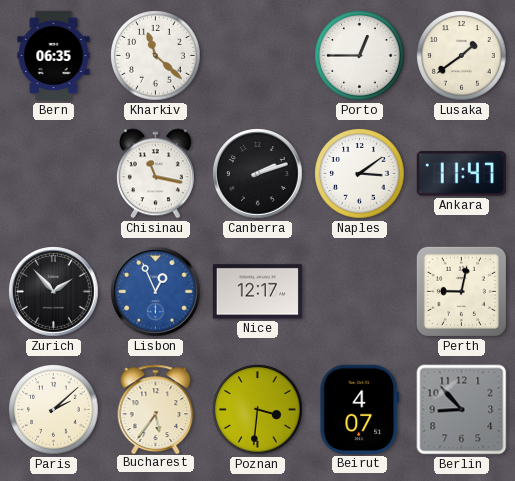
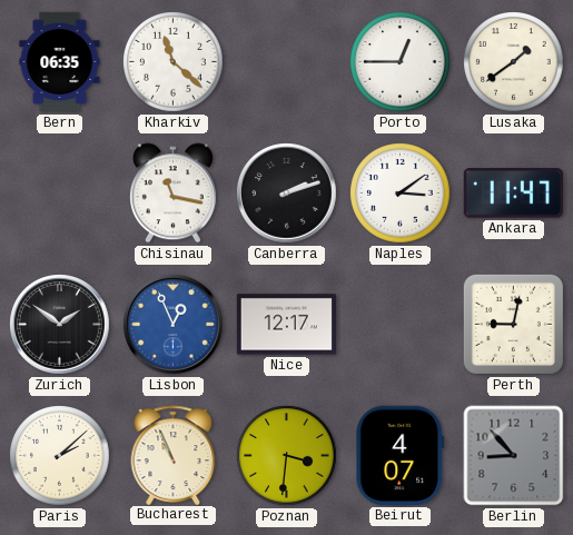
Zurich: 1:53 -> 1:51
Bucharest: 5:36 -> 10:56
